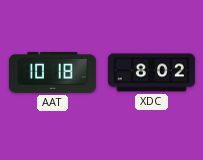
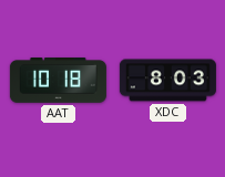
XDC: 8:02 -> 8:03
